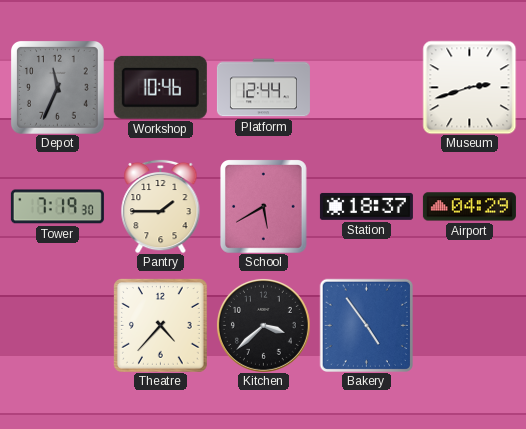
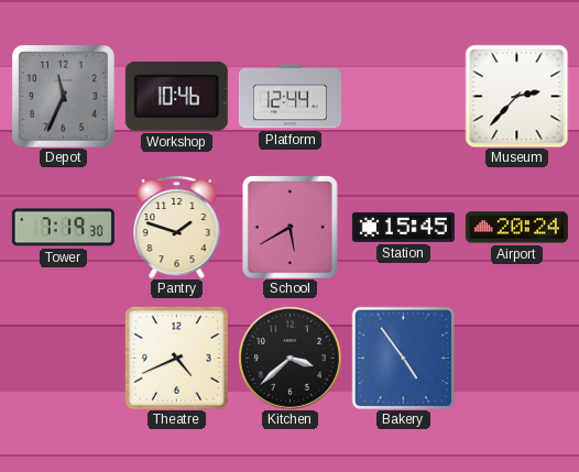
Museum: 2:42 -> 2:37
Pantry: 1:45 -> 1:48
Station: 18:37 -> 15:45
Airport: 04:29 -> 20:24
Theatre: 4:37 -> 4:41
